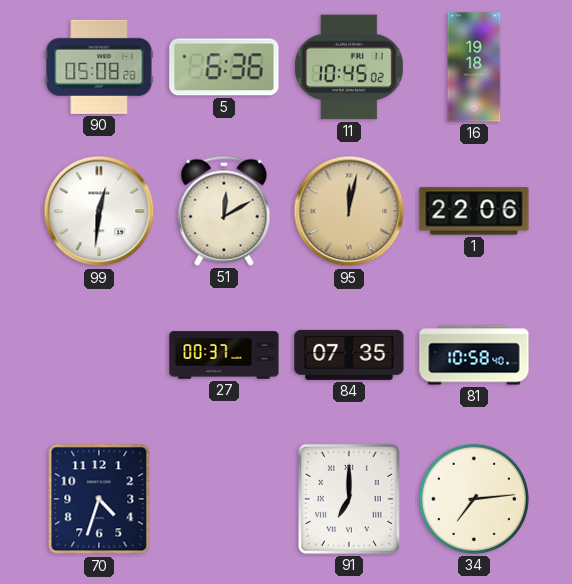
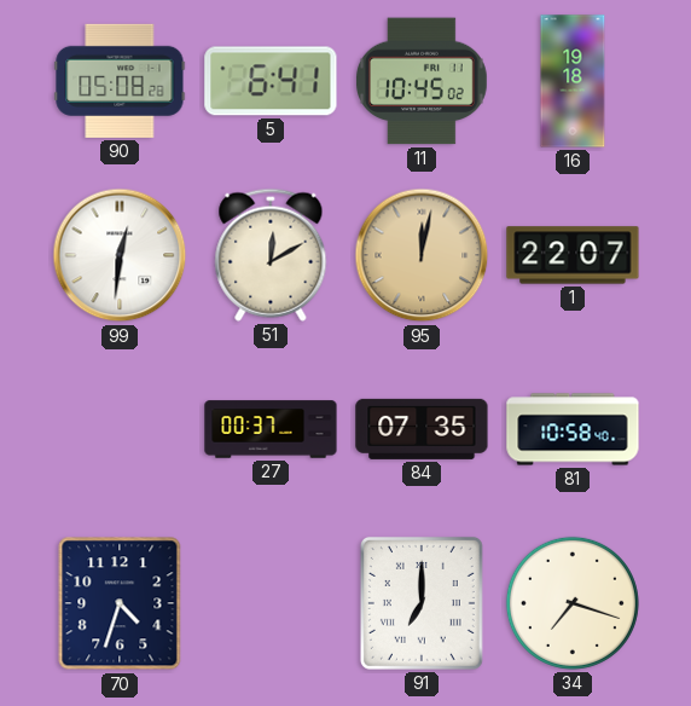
5: 6:36 -> 6:41
1: 22:06 -> 22:07
34: 7:14 -> 7:18
